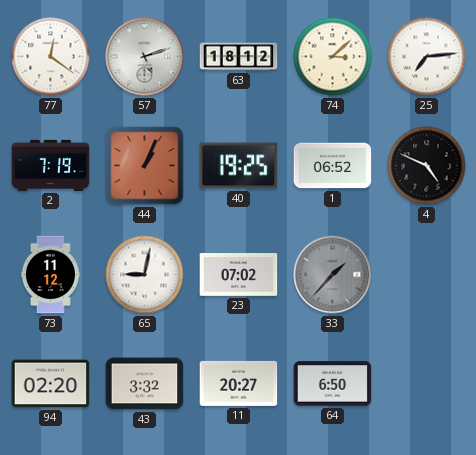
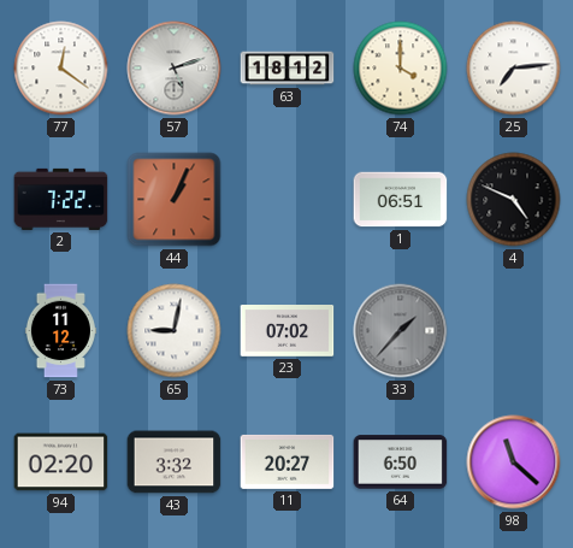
74: 3:08 -> 4:00
2: 7:19 -> 7:22
40: 19:25 -> none
1: 06:52 -> 06:51
98: none -> 11:22
